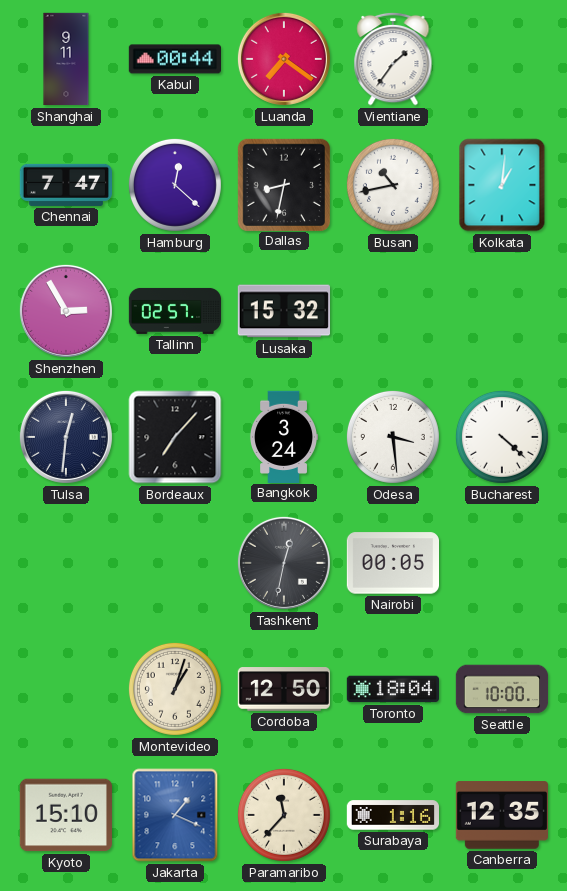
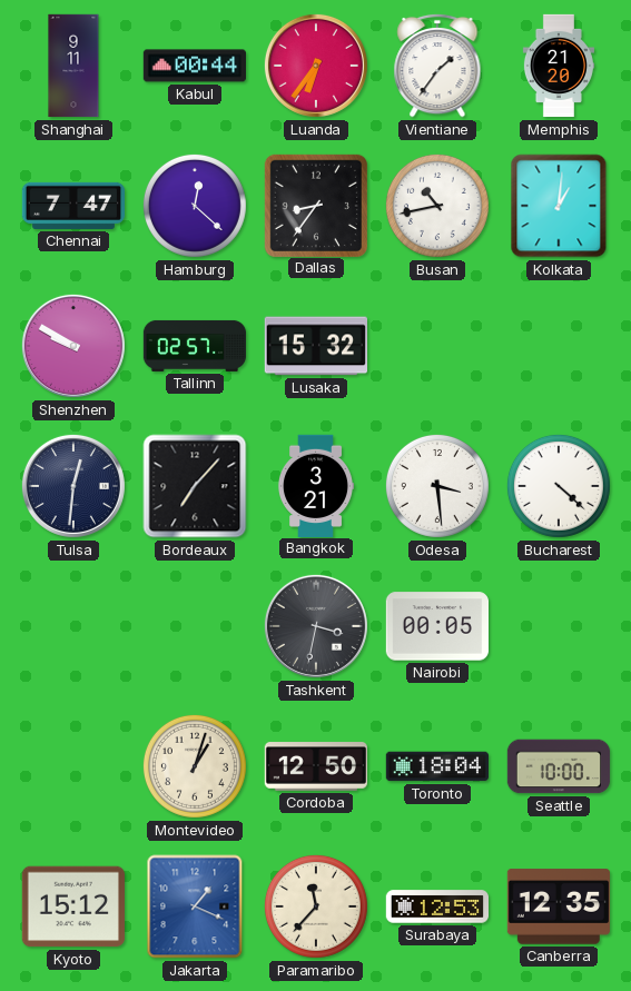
Luanda: 7:21 -> 6:36
Memphis: none -> 21:20
Dallas: 8:32 -> 8:36
Shenzhen: 2:55 -> 9:50
Bangkok: 3:24 -> 3:21
Tashkent: 12:32 -> 3:32
Kyoto: 15:10 -> 15:12
Surabaya: 1:16 -> 12:53
